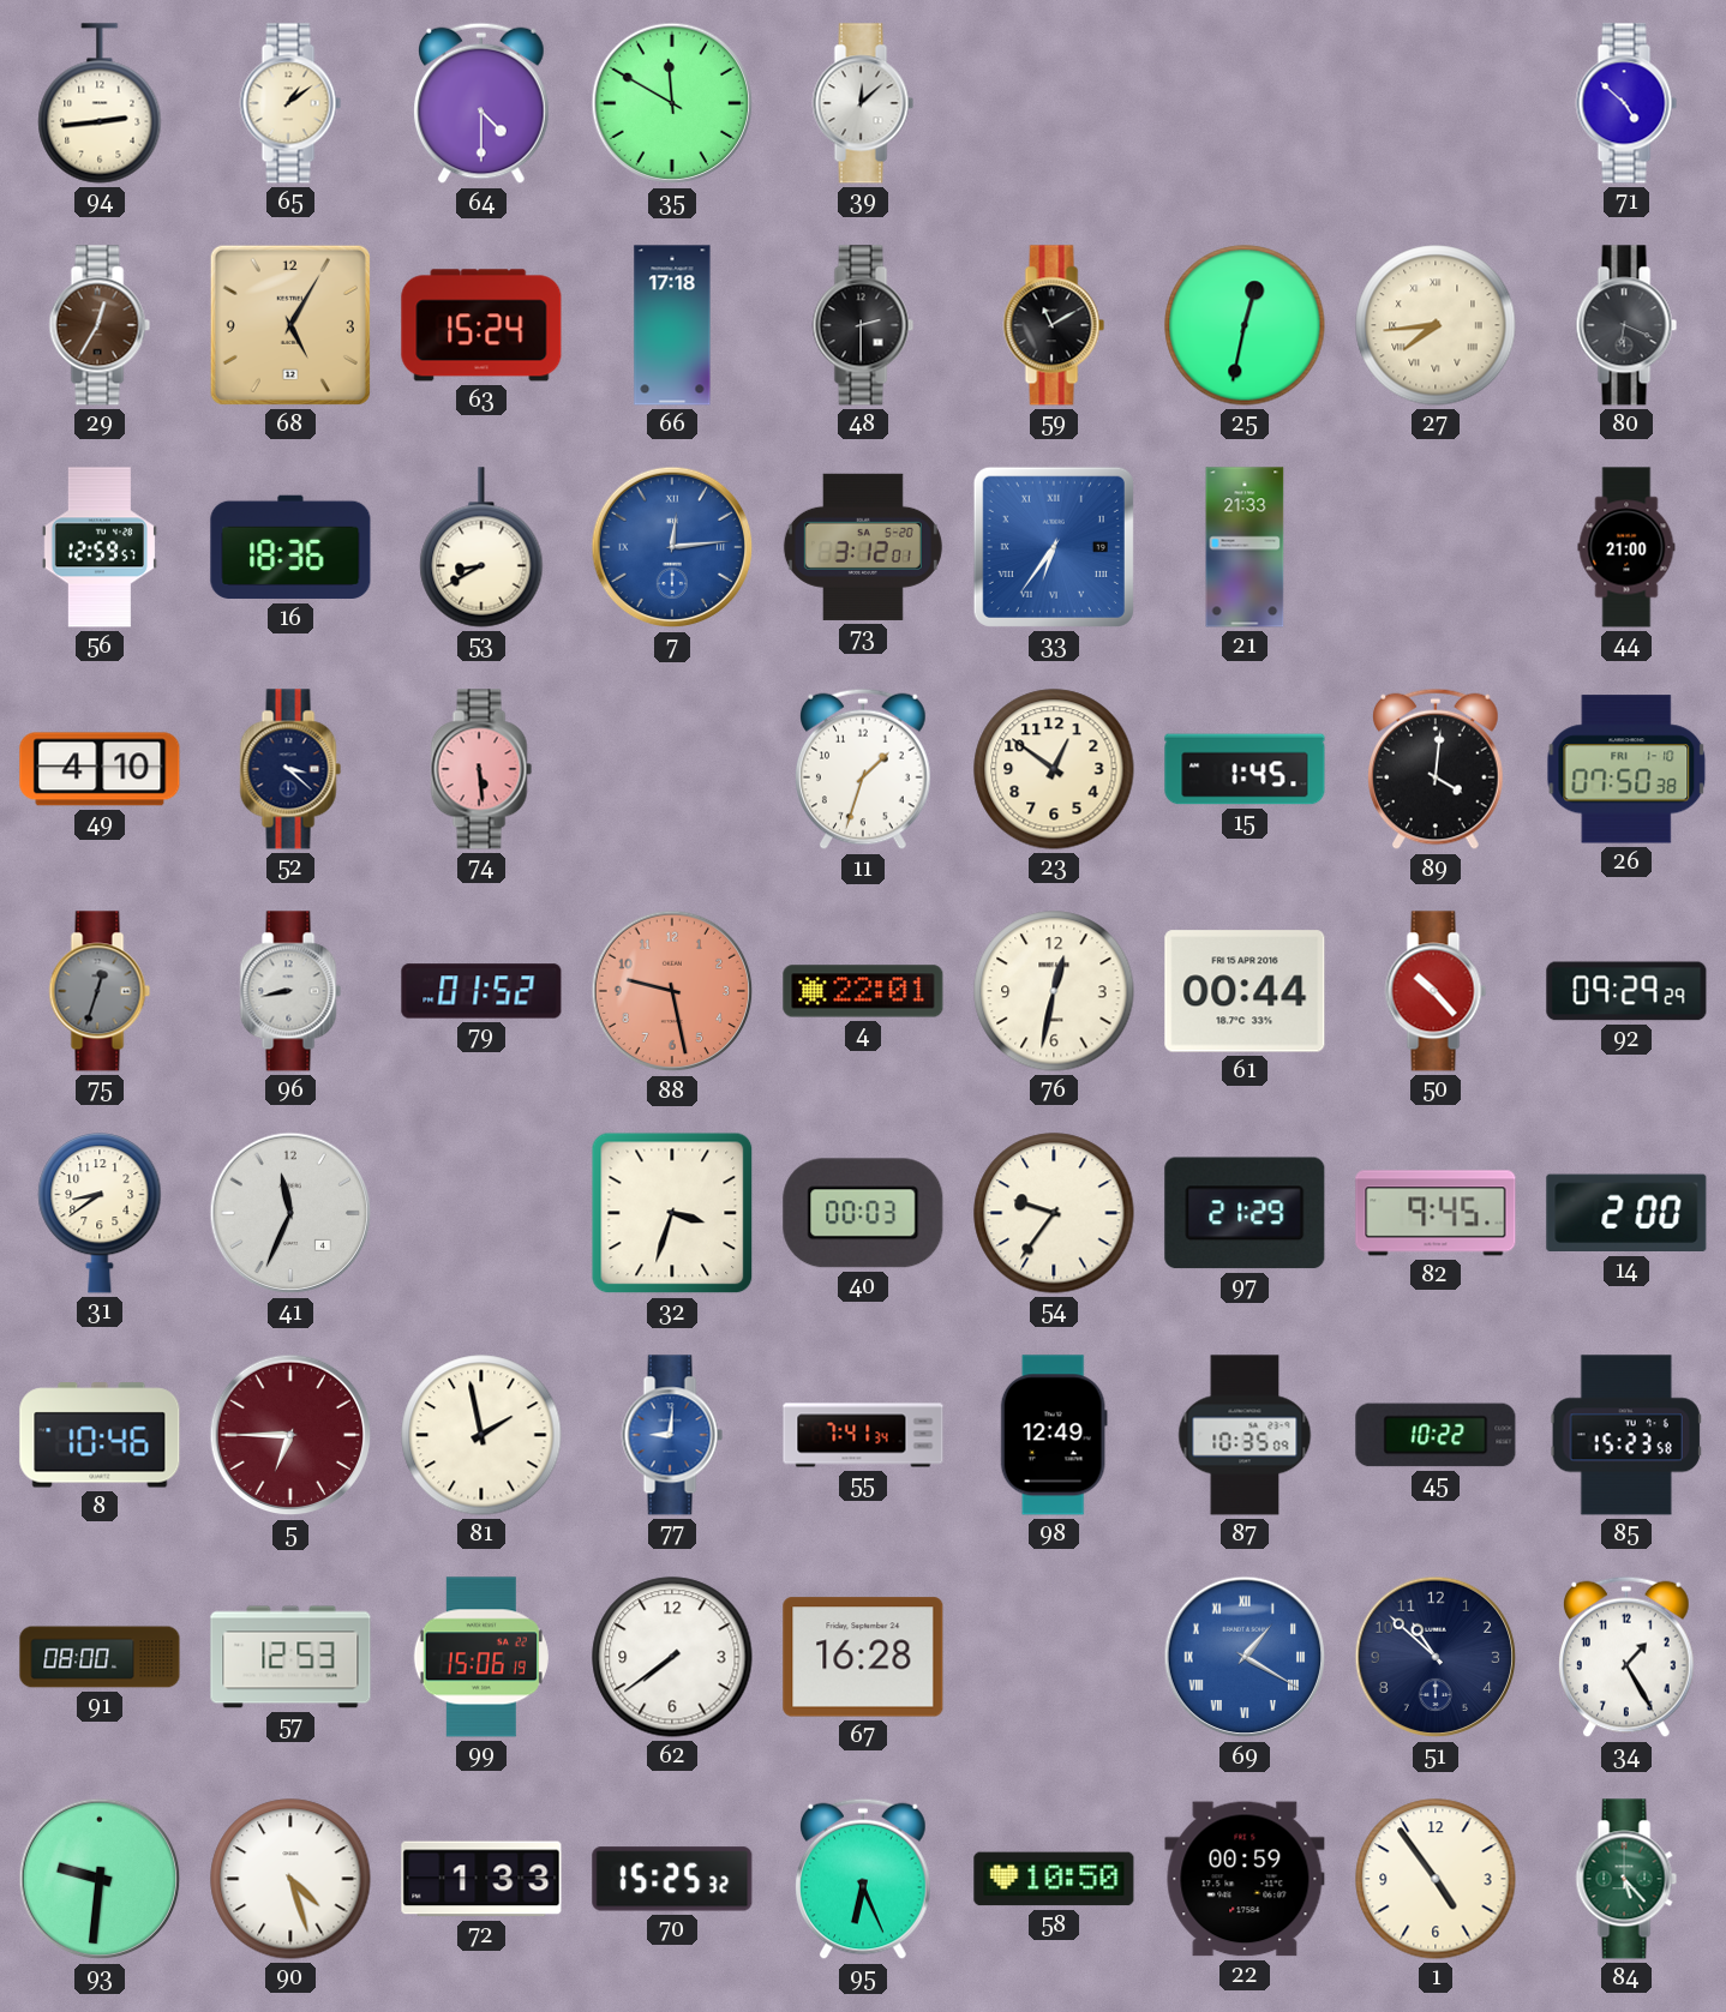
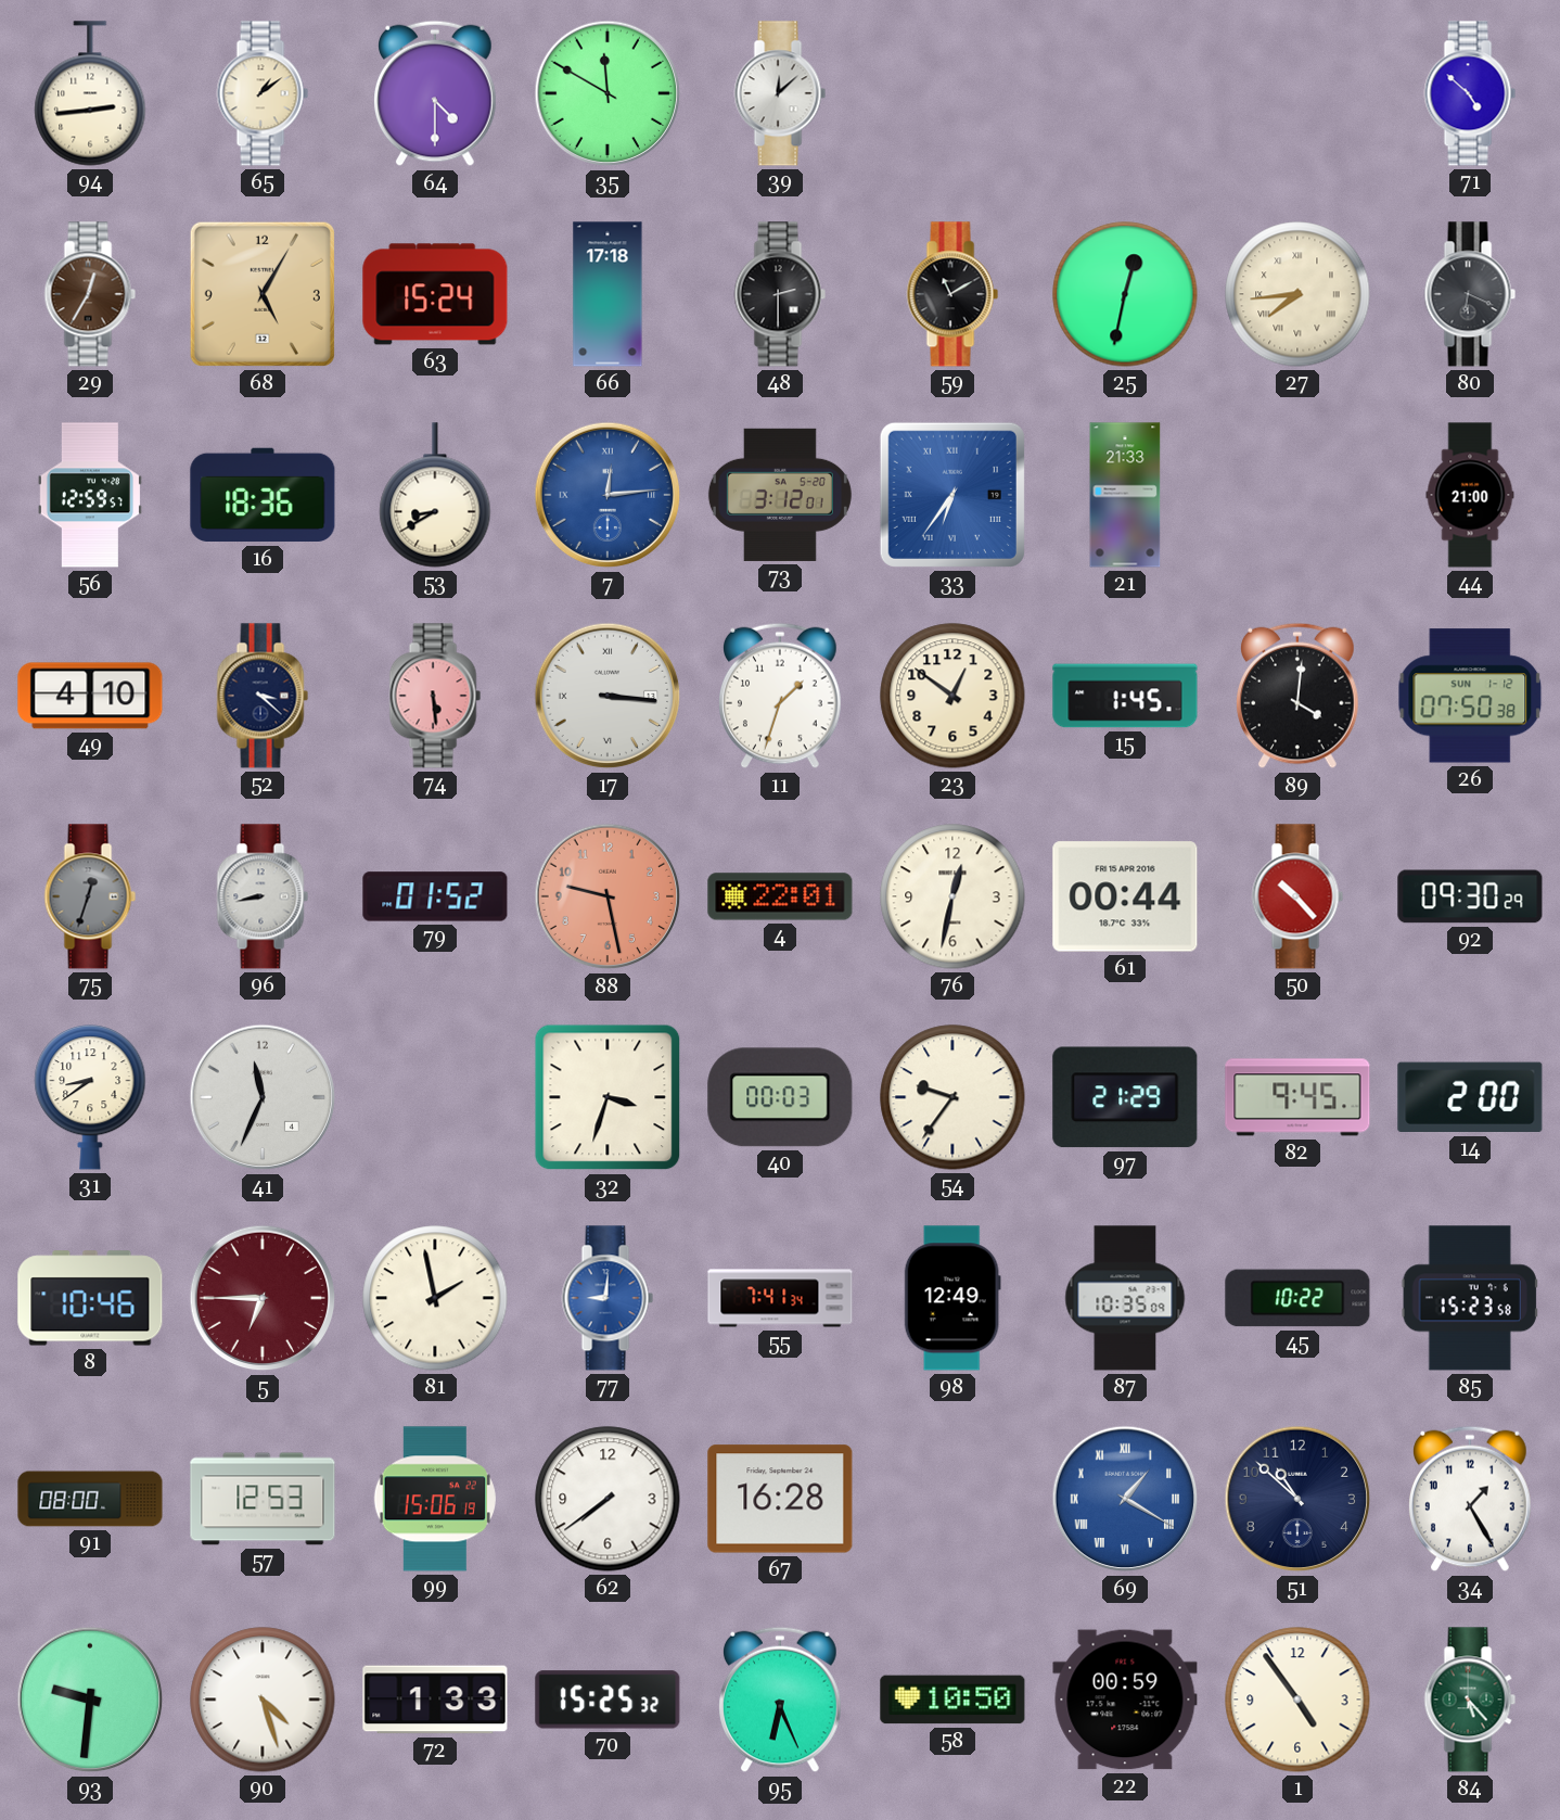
17: none -> 3:16
26 date: FRI 1-10 -> SUN 1-12
92: 09:29 -> 09:30
